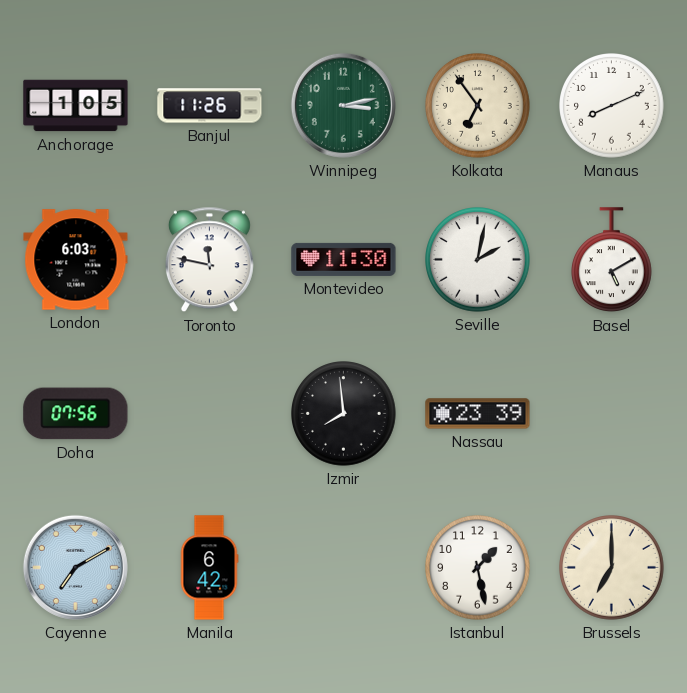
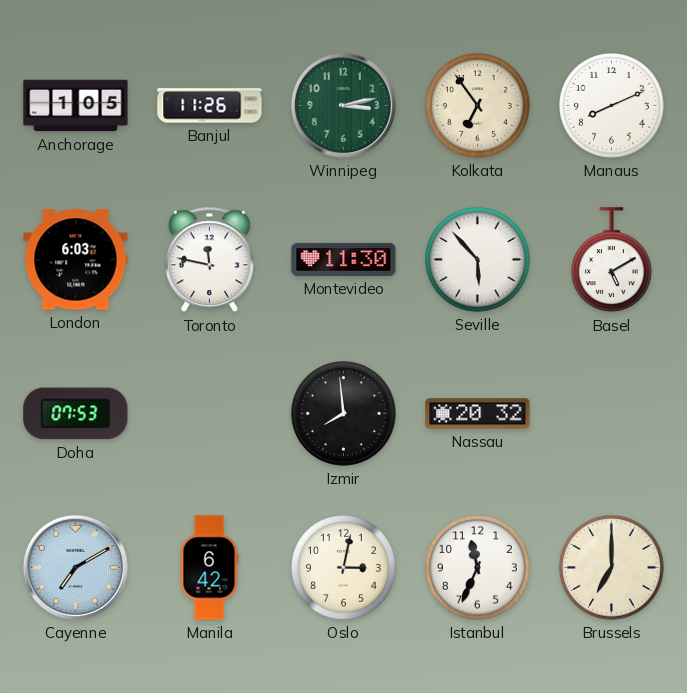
Seville: 2:02 -> 5:53
Doha: 07:56 -> 07:53
Nassau: 23:39 -> 20:32
Oslo: none -> 3:02
Istanbul: 1:28 -> 11:34
